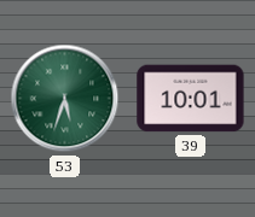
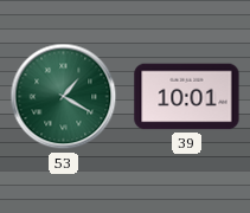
53: 5:33 -> 1:20
